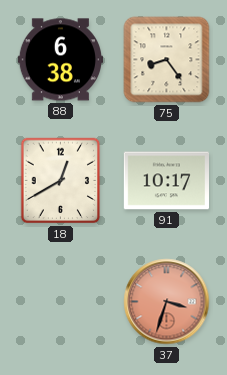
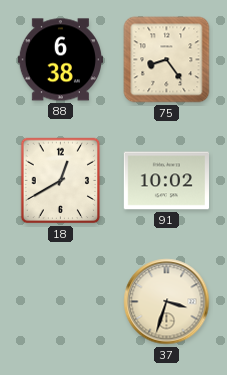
91: 10:17 -> 10:02
37 dial: salmon -> cream
